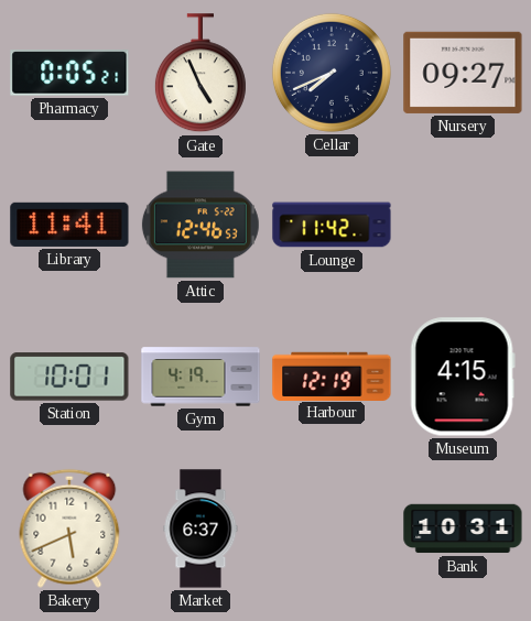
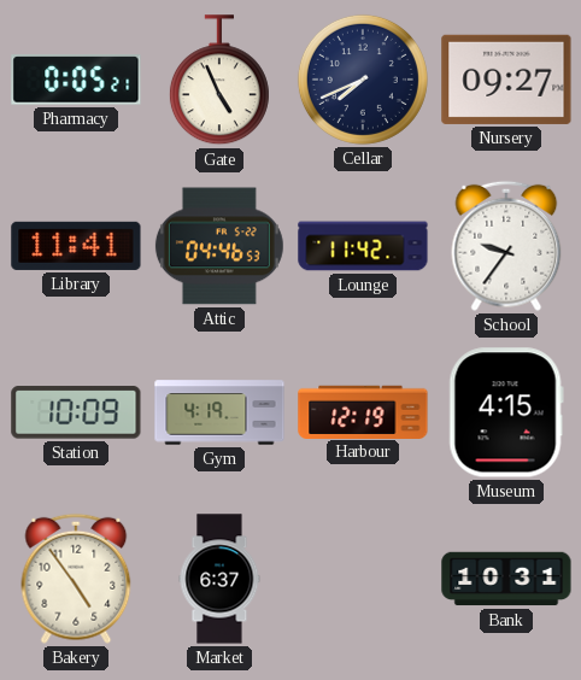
Attic: 12:46 -> 04:46
School: none -> 9:36
Station: 10:01 -> 10:09
Bakery: 5:41 -> 4:54
